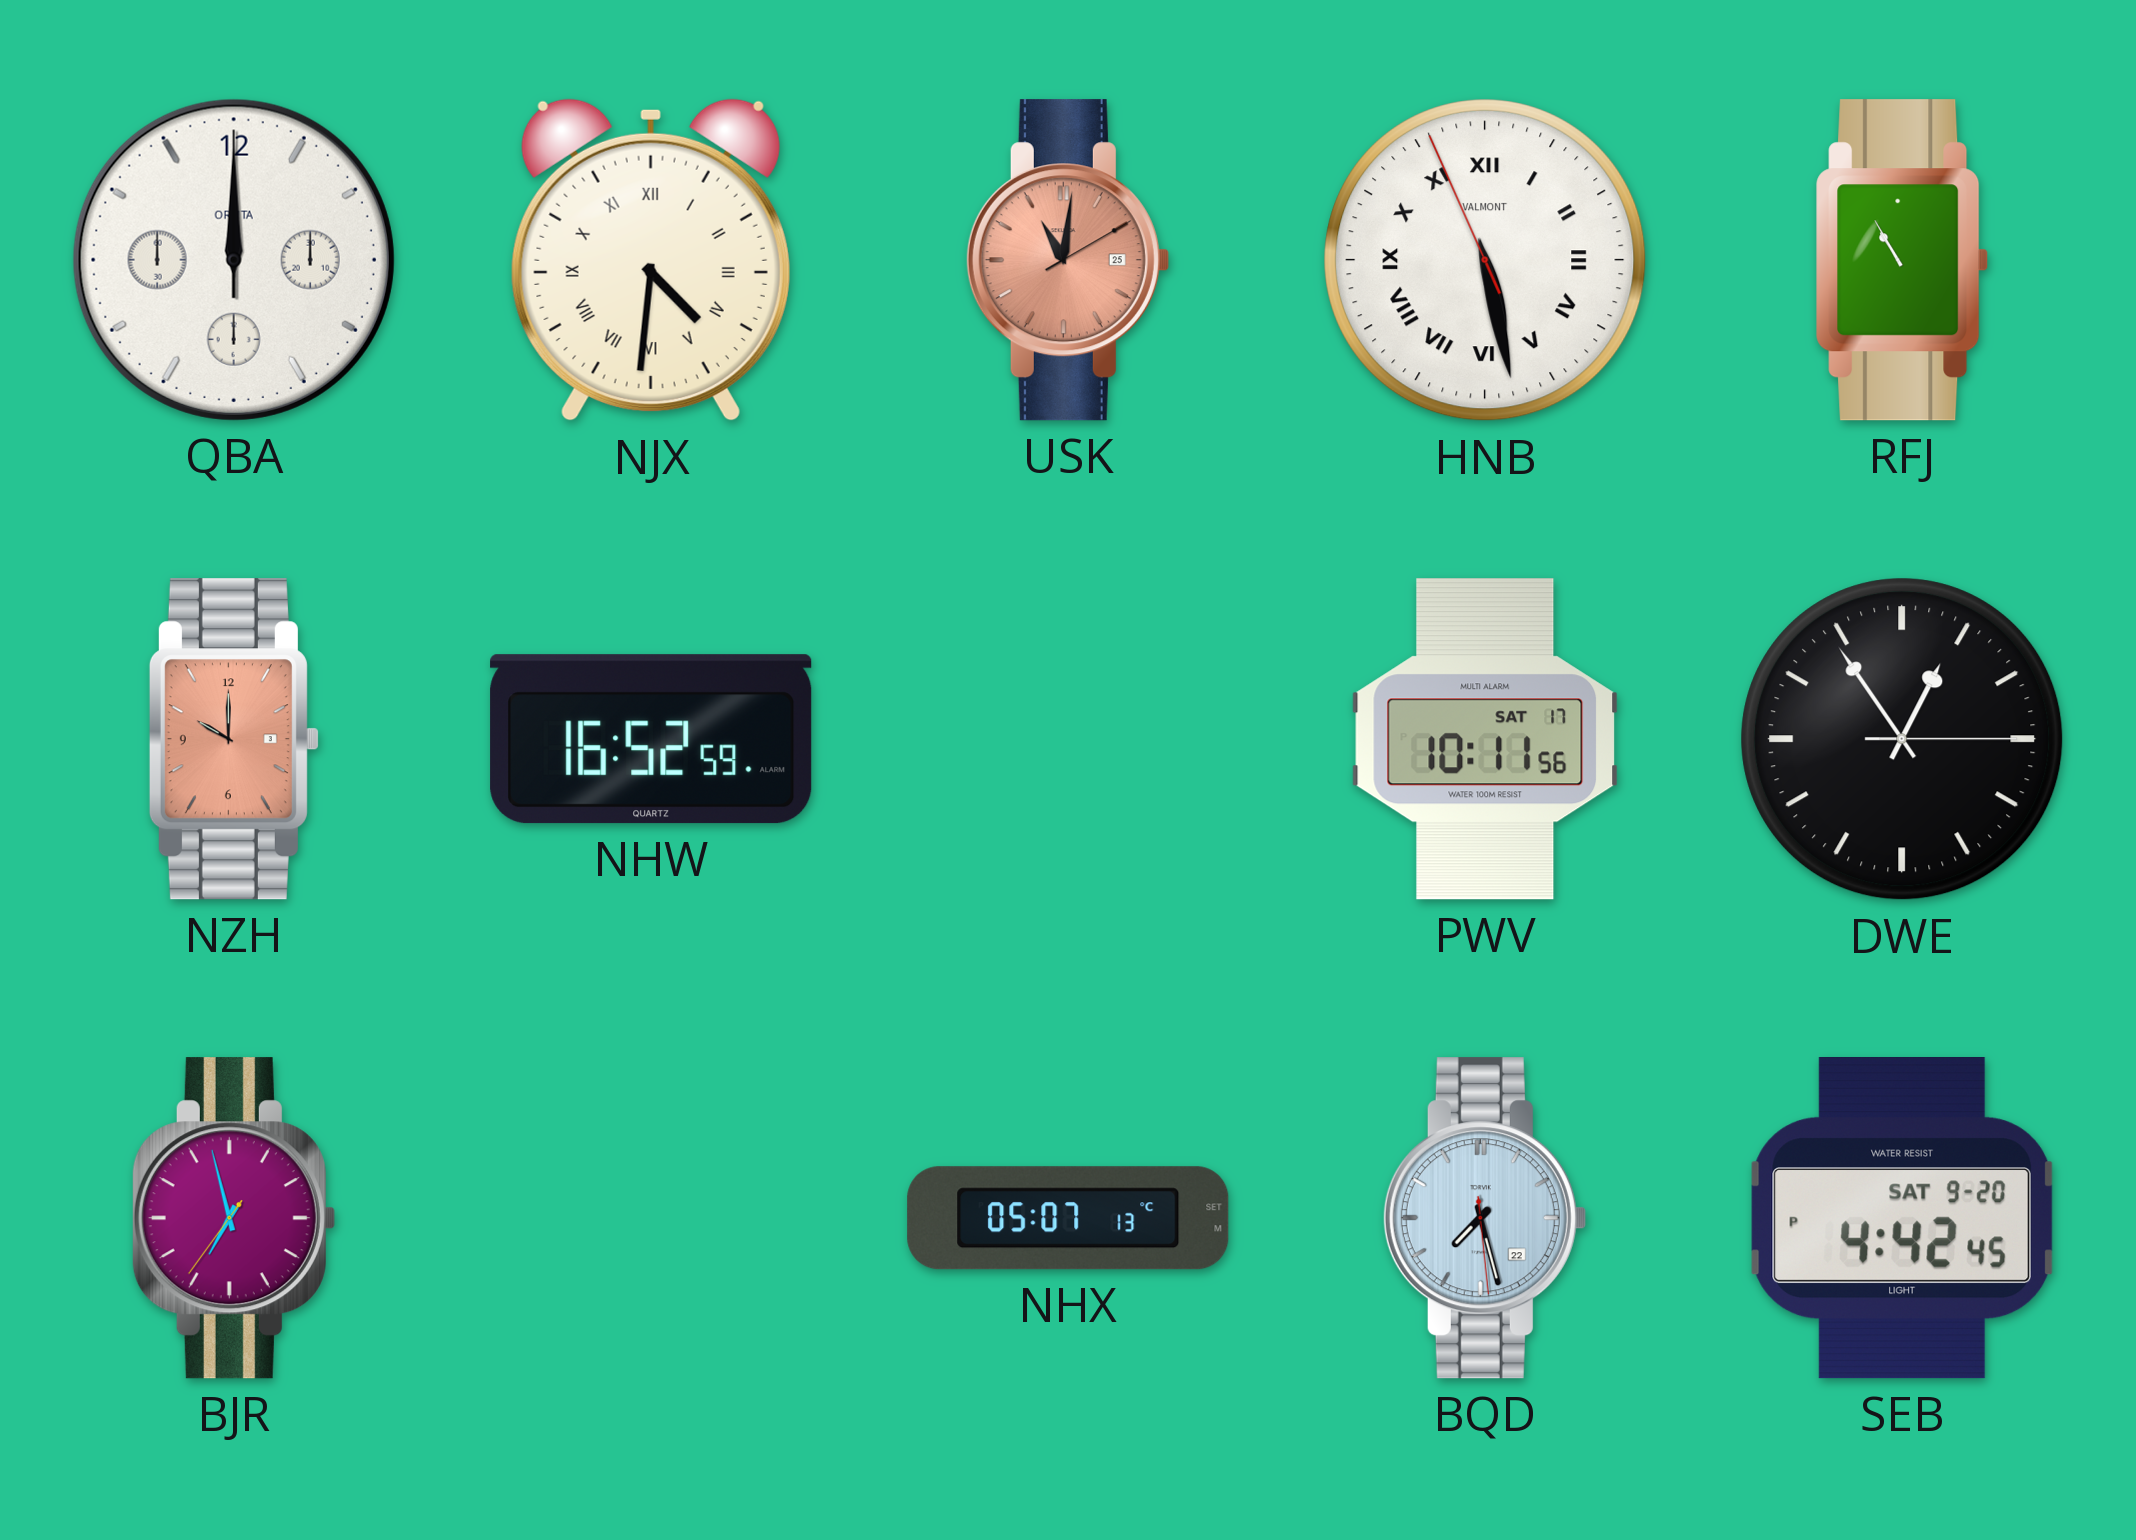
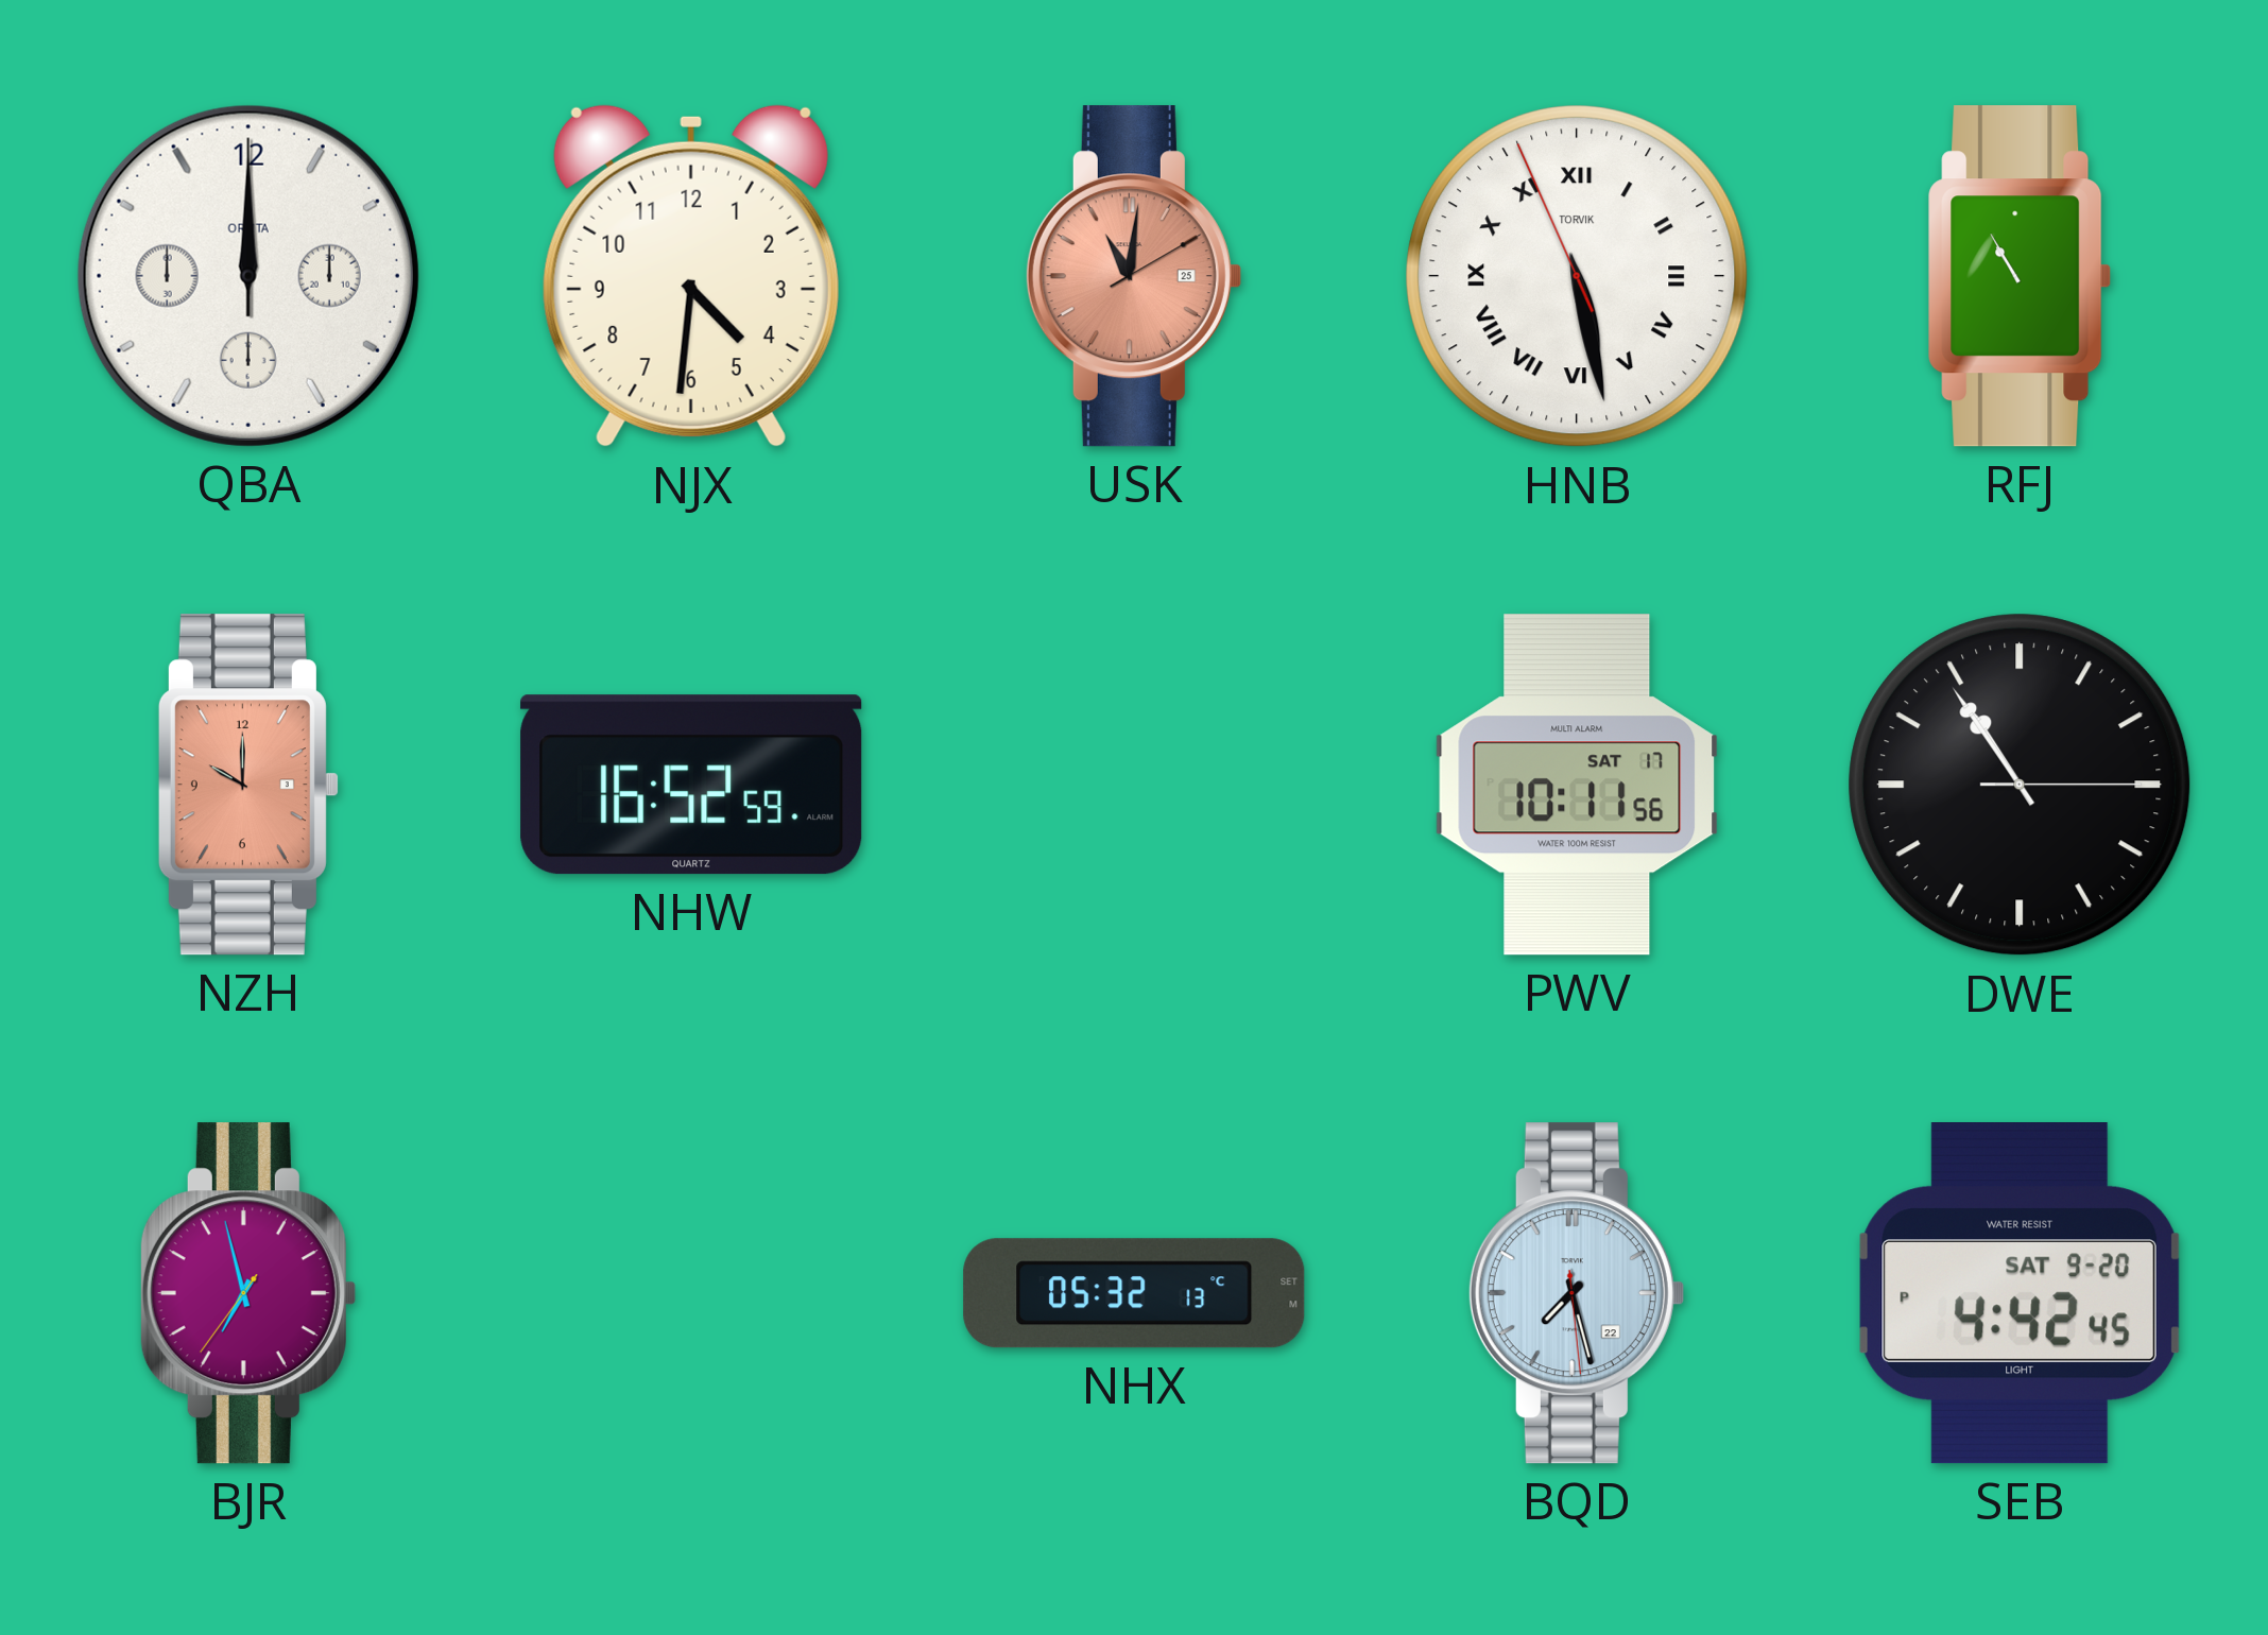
NJX numerals: Roman -> Arabic
HNB brand: VALMONT -> TORVIK
DWE: 12:54 -> 10:54
NHX: 05:07 -> 05:32
